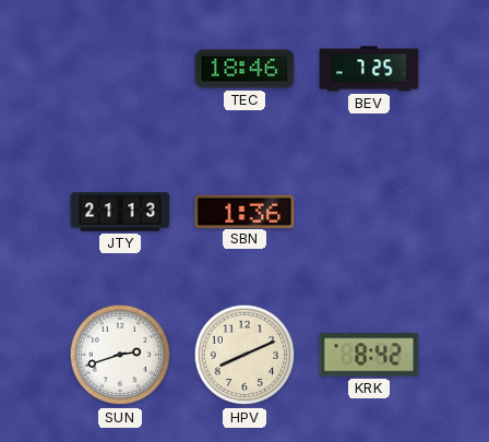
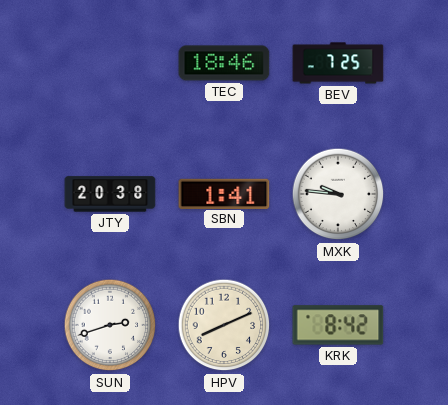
JTY: 21:13 -> 20:38
SBN: 1:36 -> 1:41
MXK: none -> 9:46
